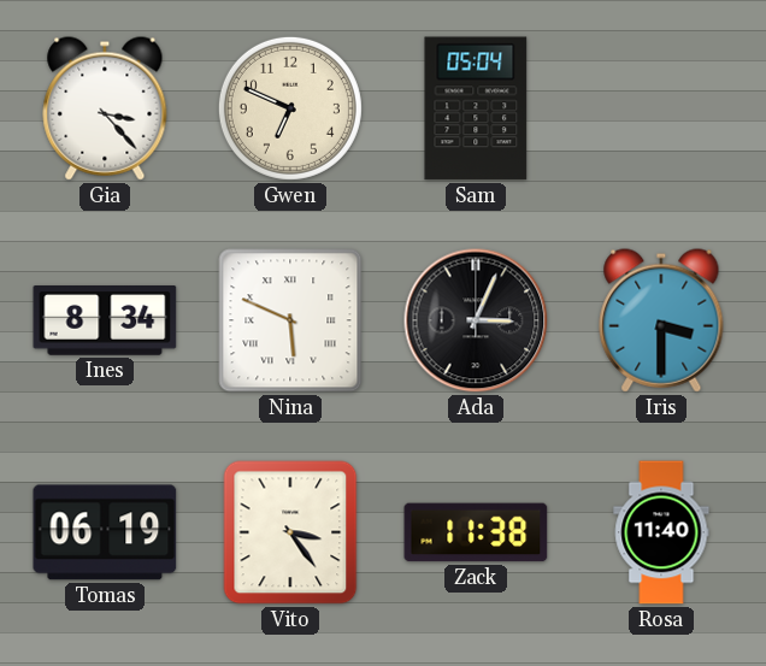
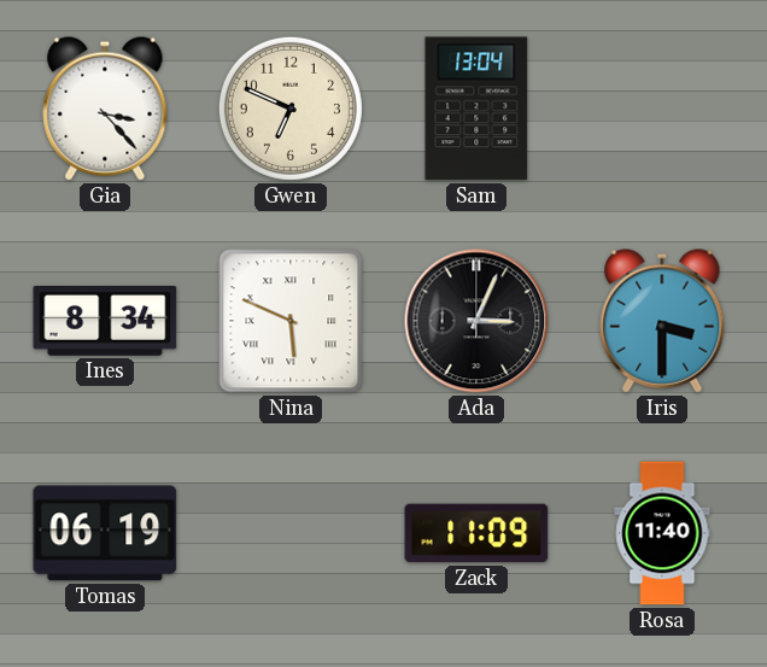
Sam: 05:04 -> 13:04
Vito: 3:24 -> none
Zack: 11:38 -> 11:09
